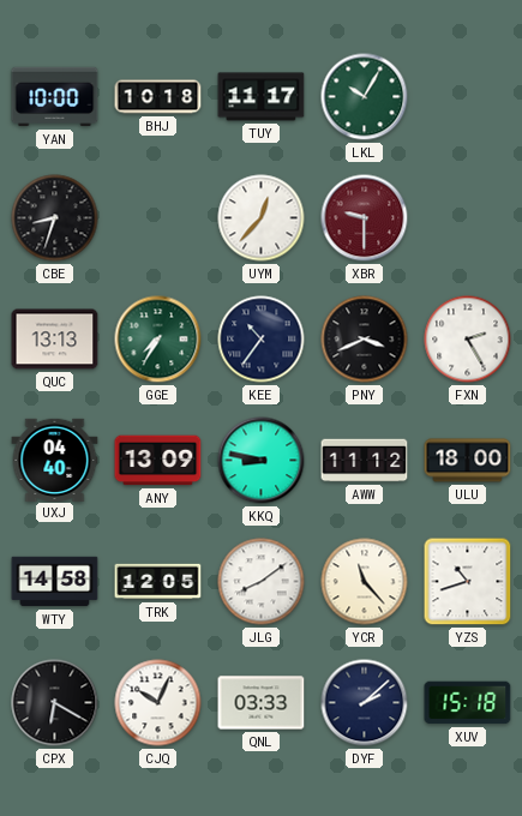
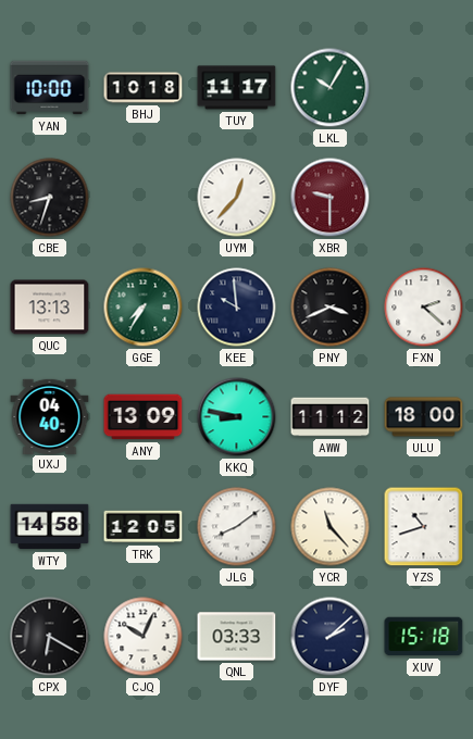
KEE: 10:36 -> 9:59
FXN: 2:25 -> 2:22
